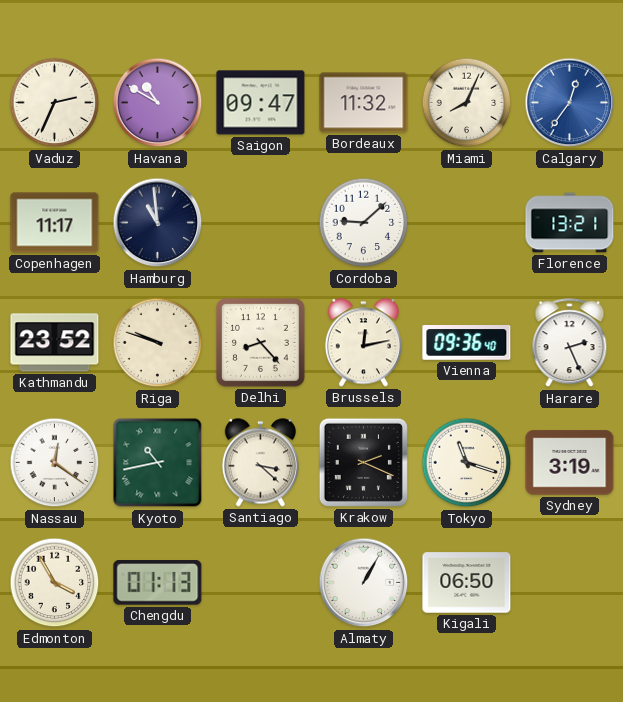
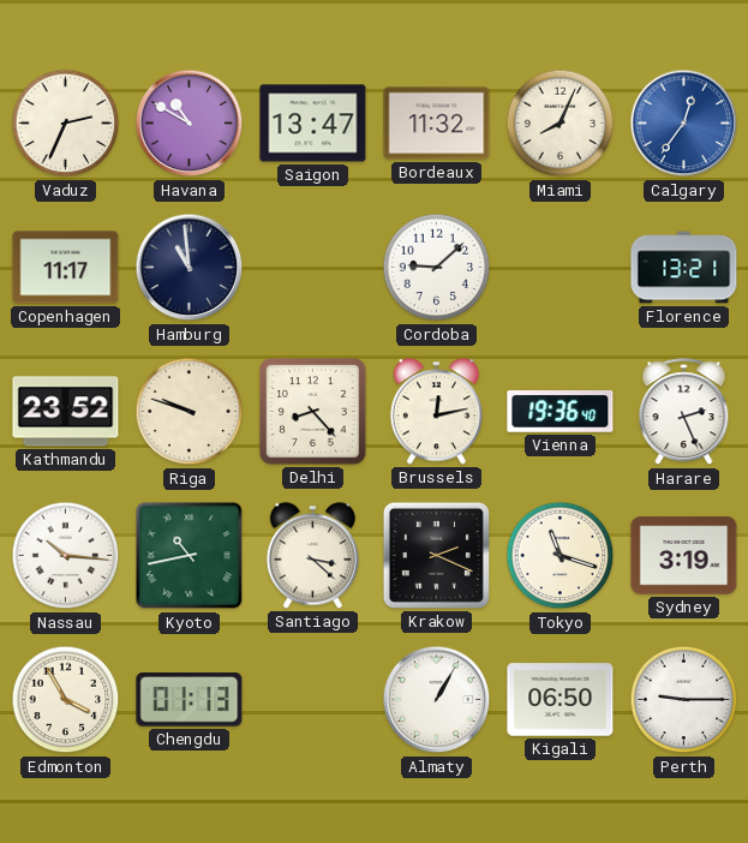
Saigon: 09:47 -> 13:47
Vienna: 09:36 -> 19:36
Nassau: 12:21 -> 10:16
Perth: none -> 9:15
